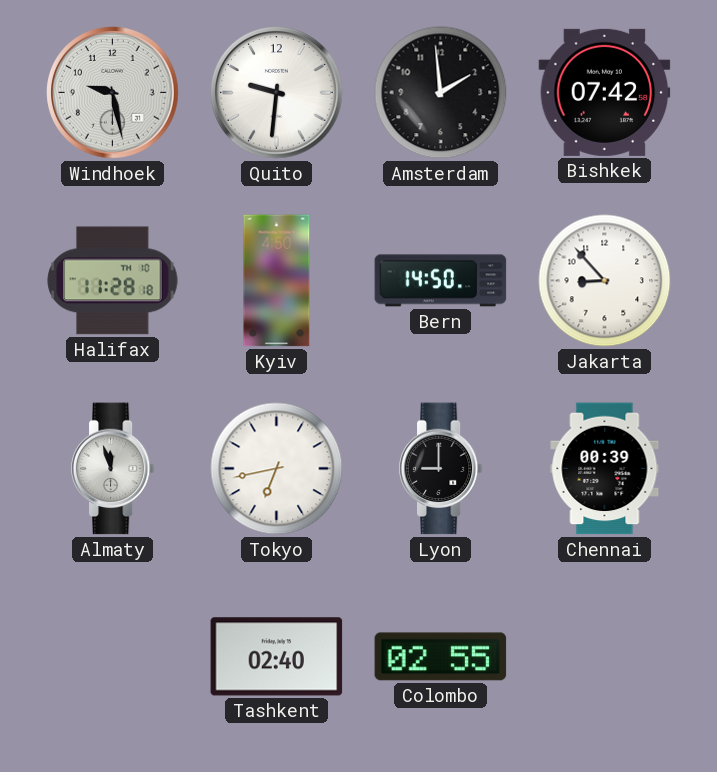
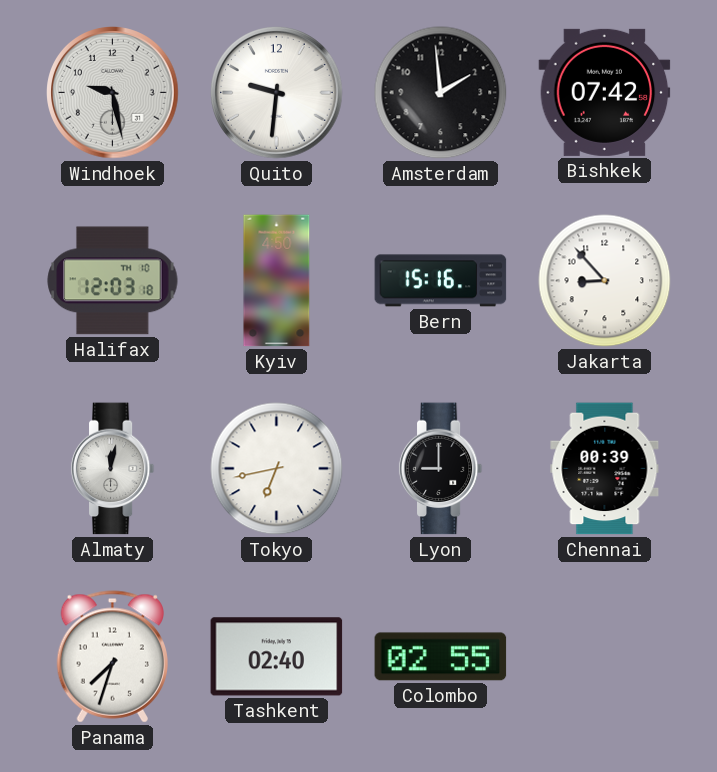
Halifax: 11:28 -> 12:03
Bern: 14:50 -> 15:16
Almaty: 11:57 -> 12:02
Panama: none -> 7:33
